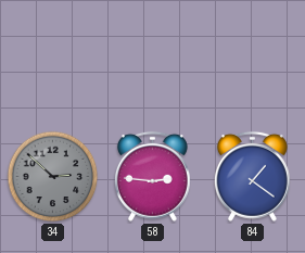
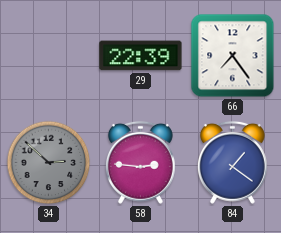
29: none -> 22:39
66: none -> 7:24
